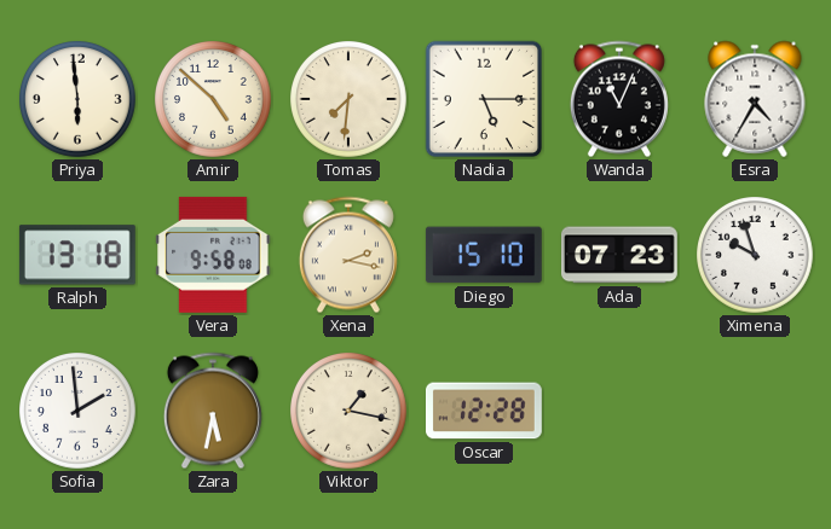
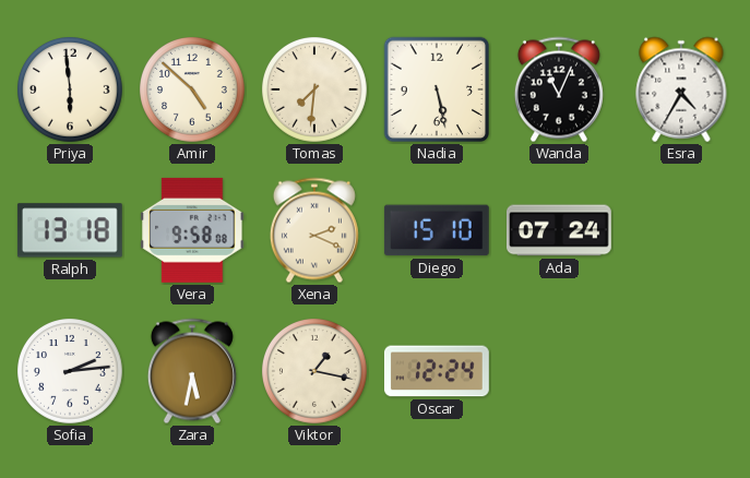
Nadia: 5:15 -> 5:28
Xena: 2:17 -> 2:19
Ada: 07:23 -> 07:24
Ximena: 9:57 -> none
Sofia: 1:59 -> 2:14
Oscar: 12:28 -> 12:24
